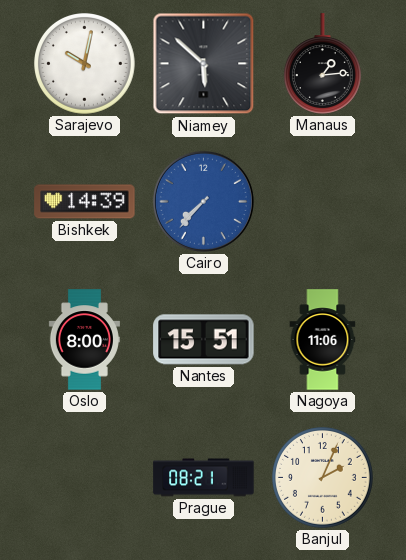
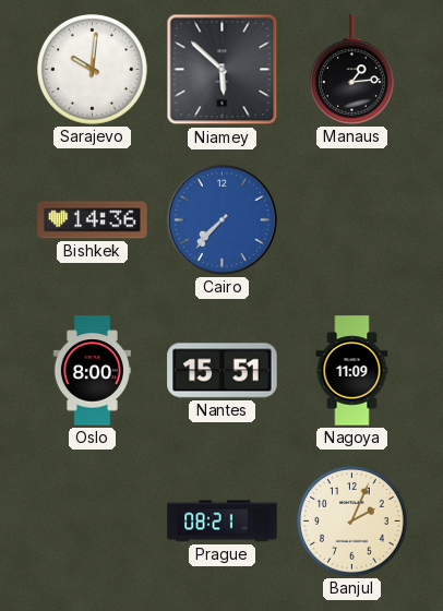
Sarajevo: 10:02 -> 10:01
Bishkek: 14:39 -> 14:36
Nagoya: 11:06 -> 11:09
